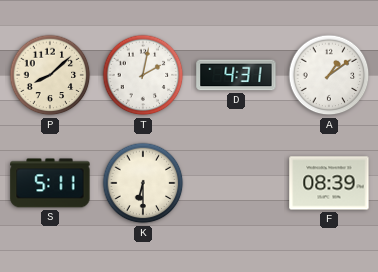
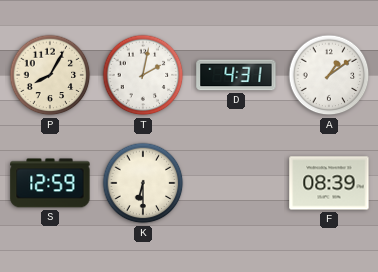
P: 8:08 -> 8:05
S: 5:11 -> 12:59
